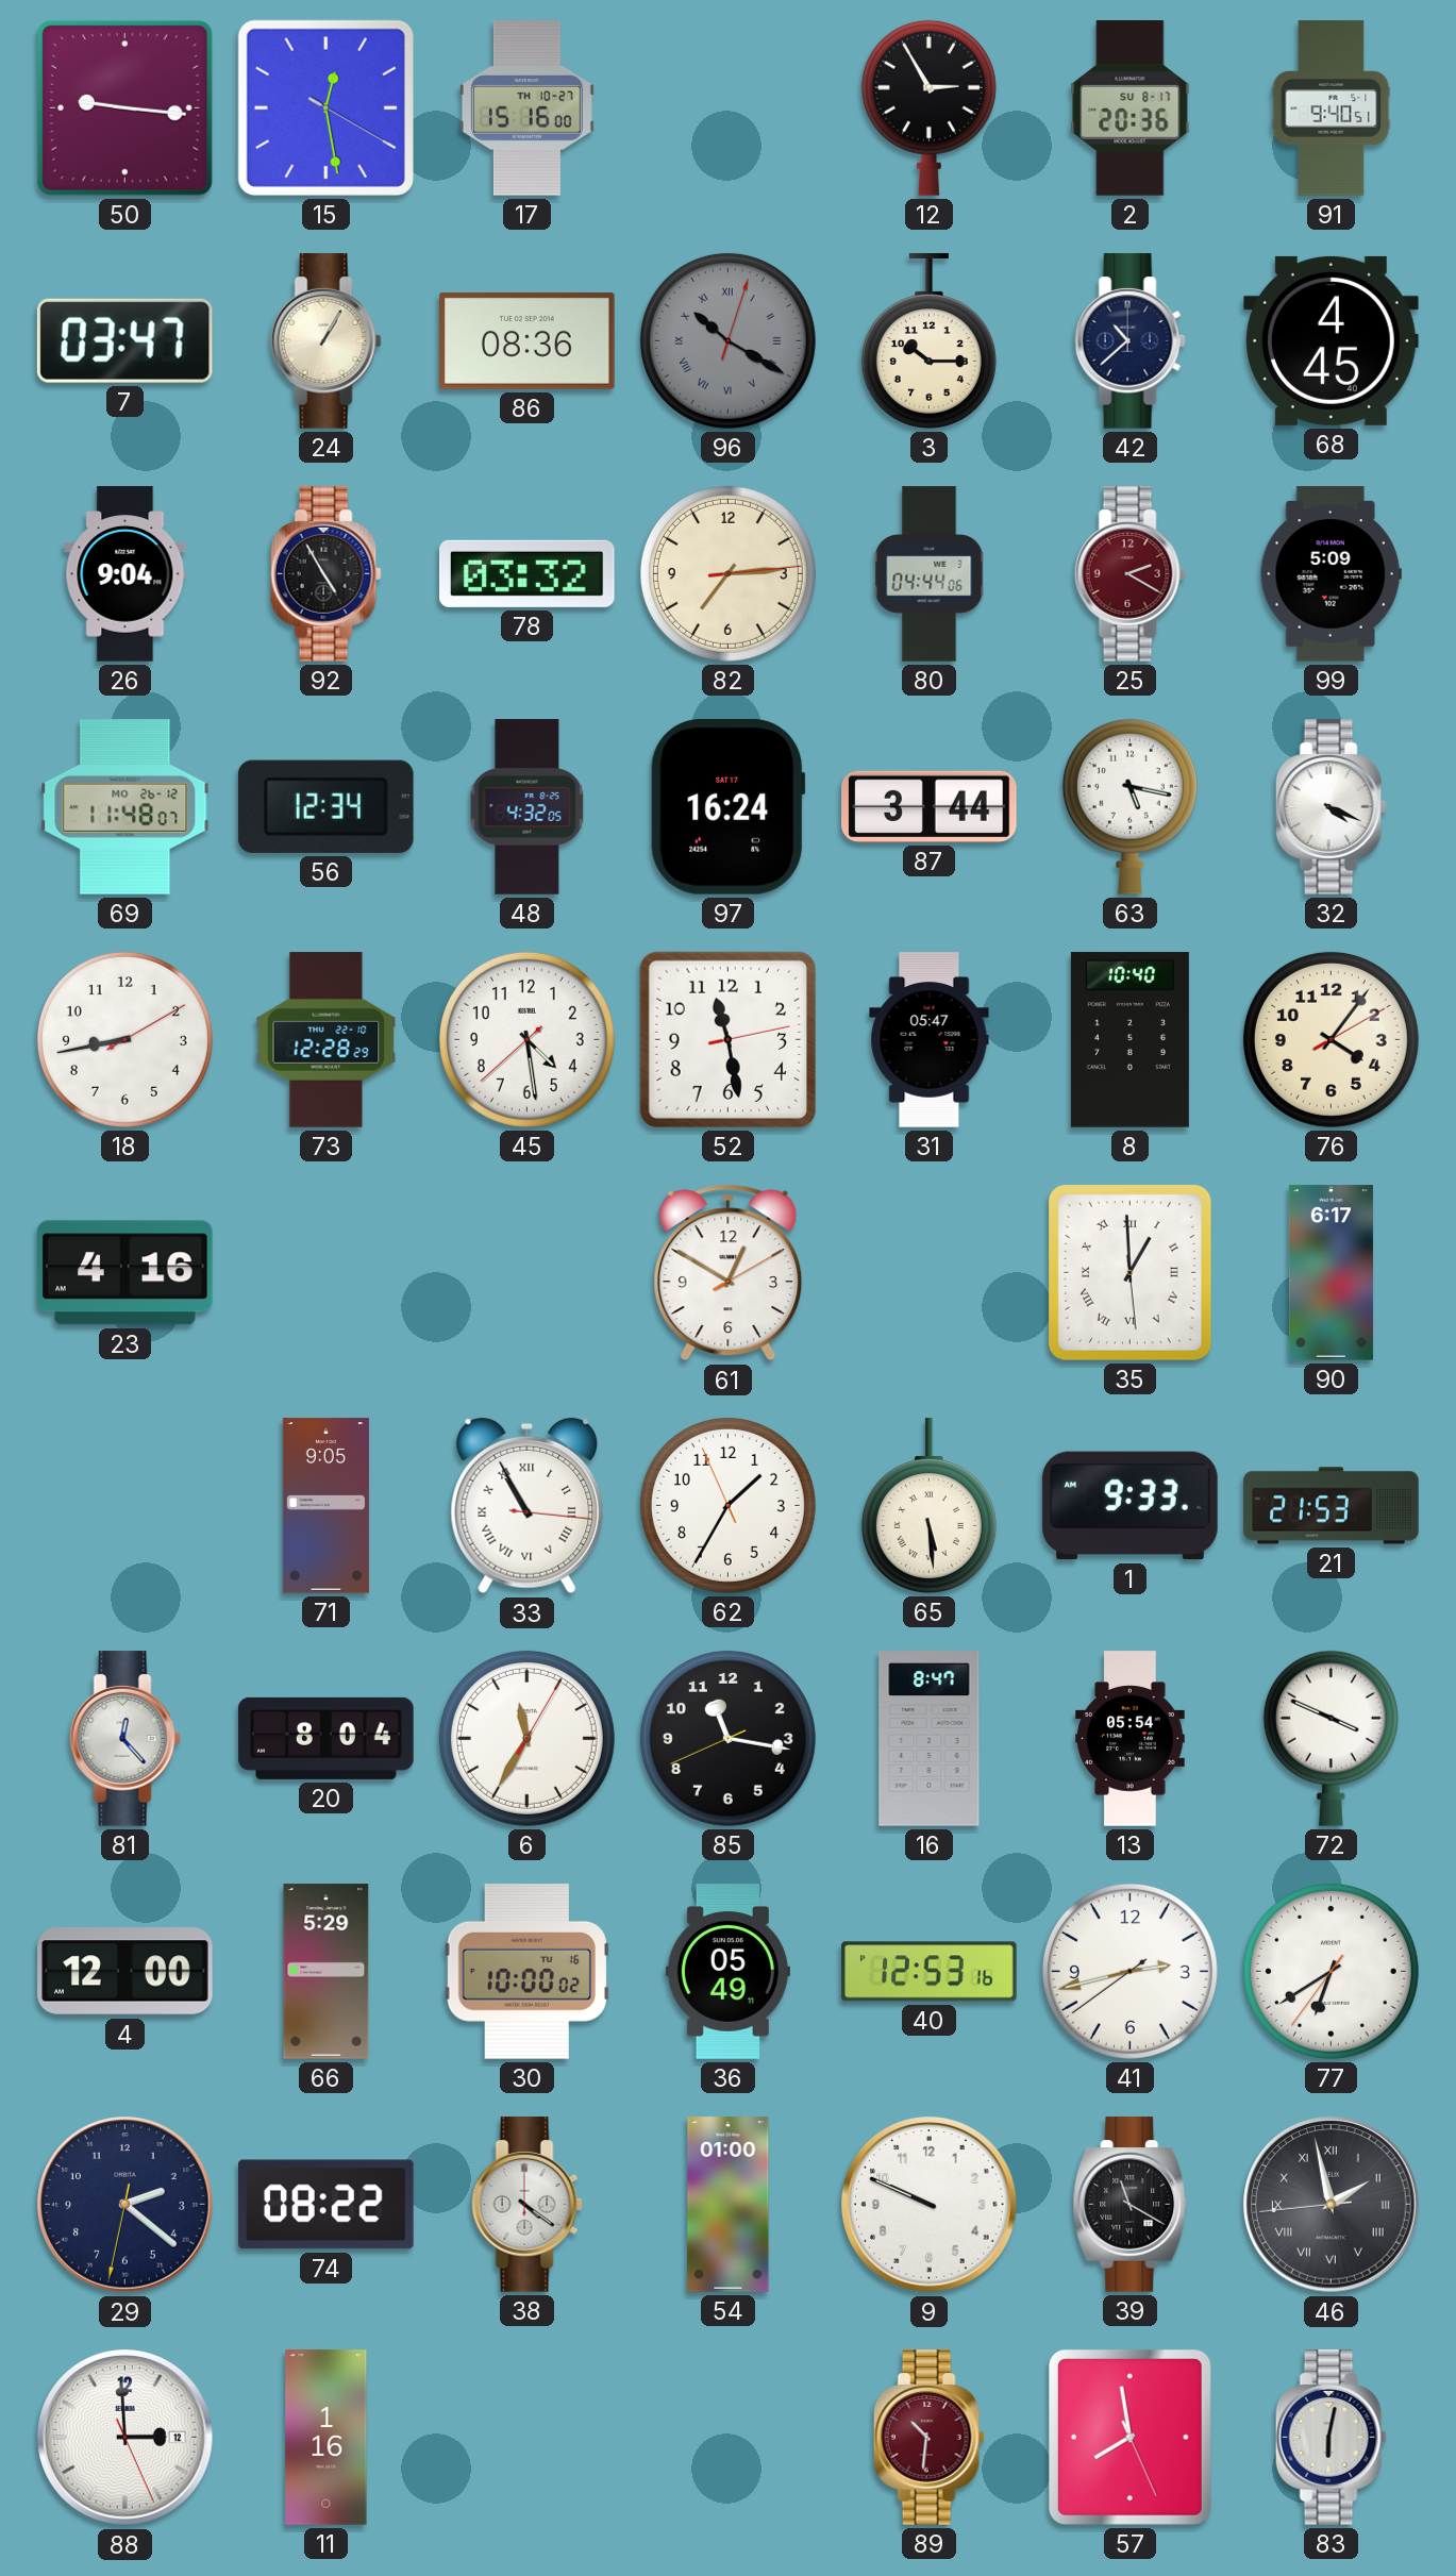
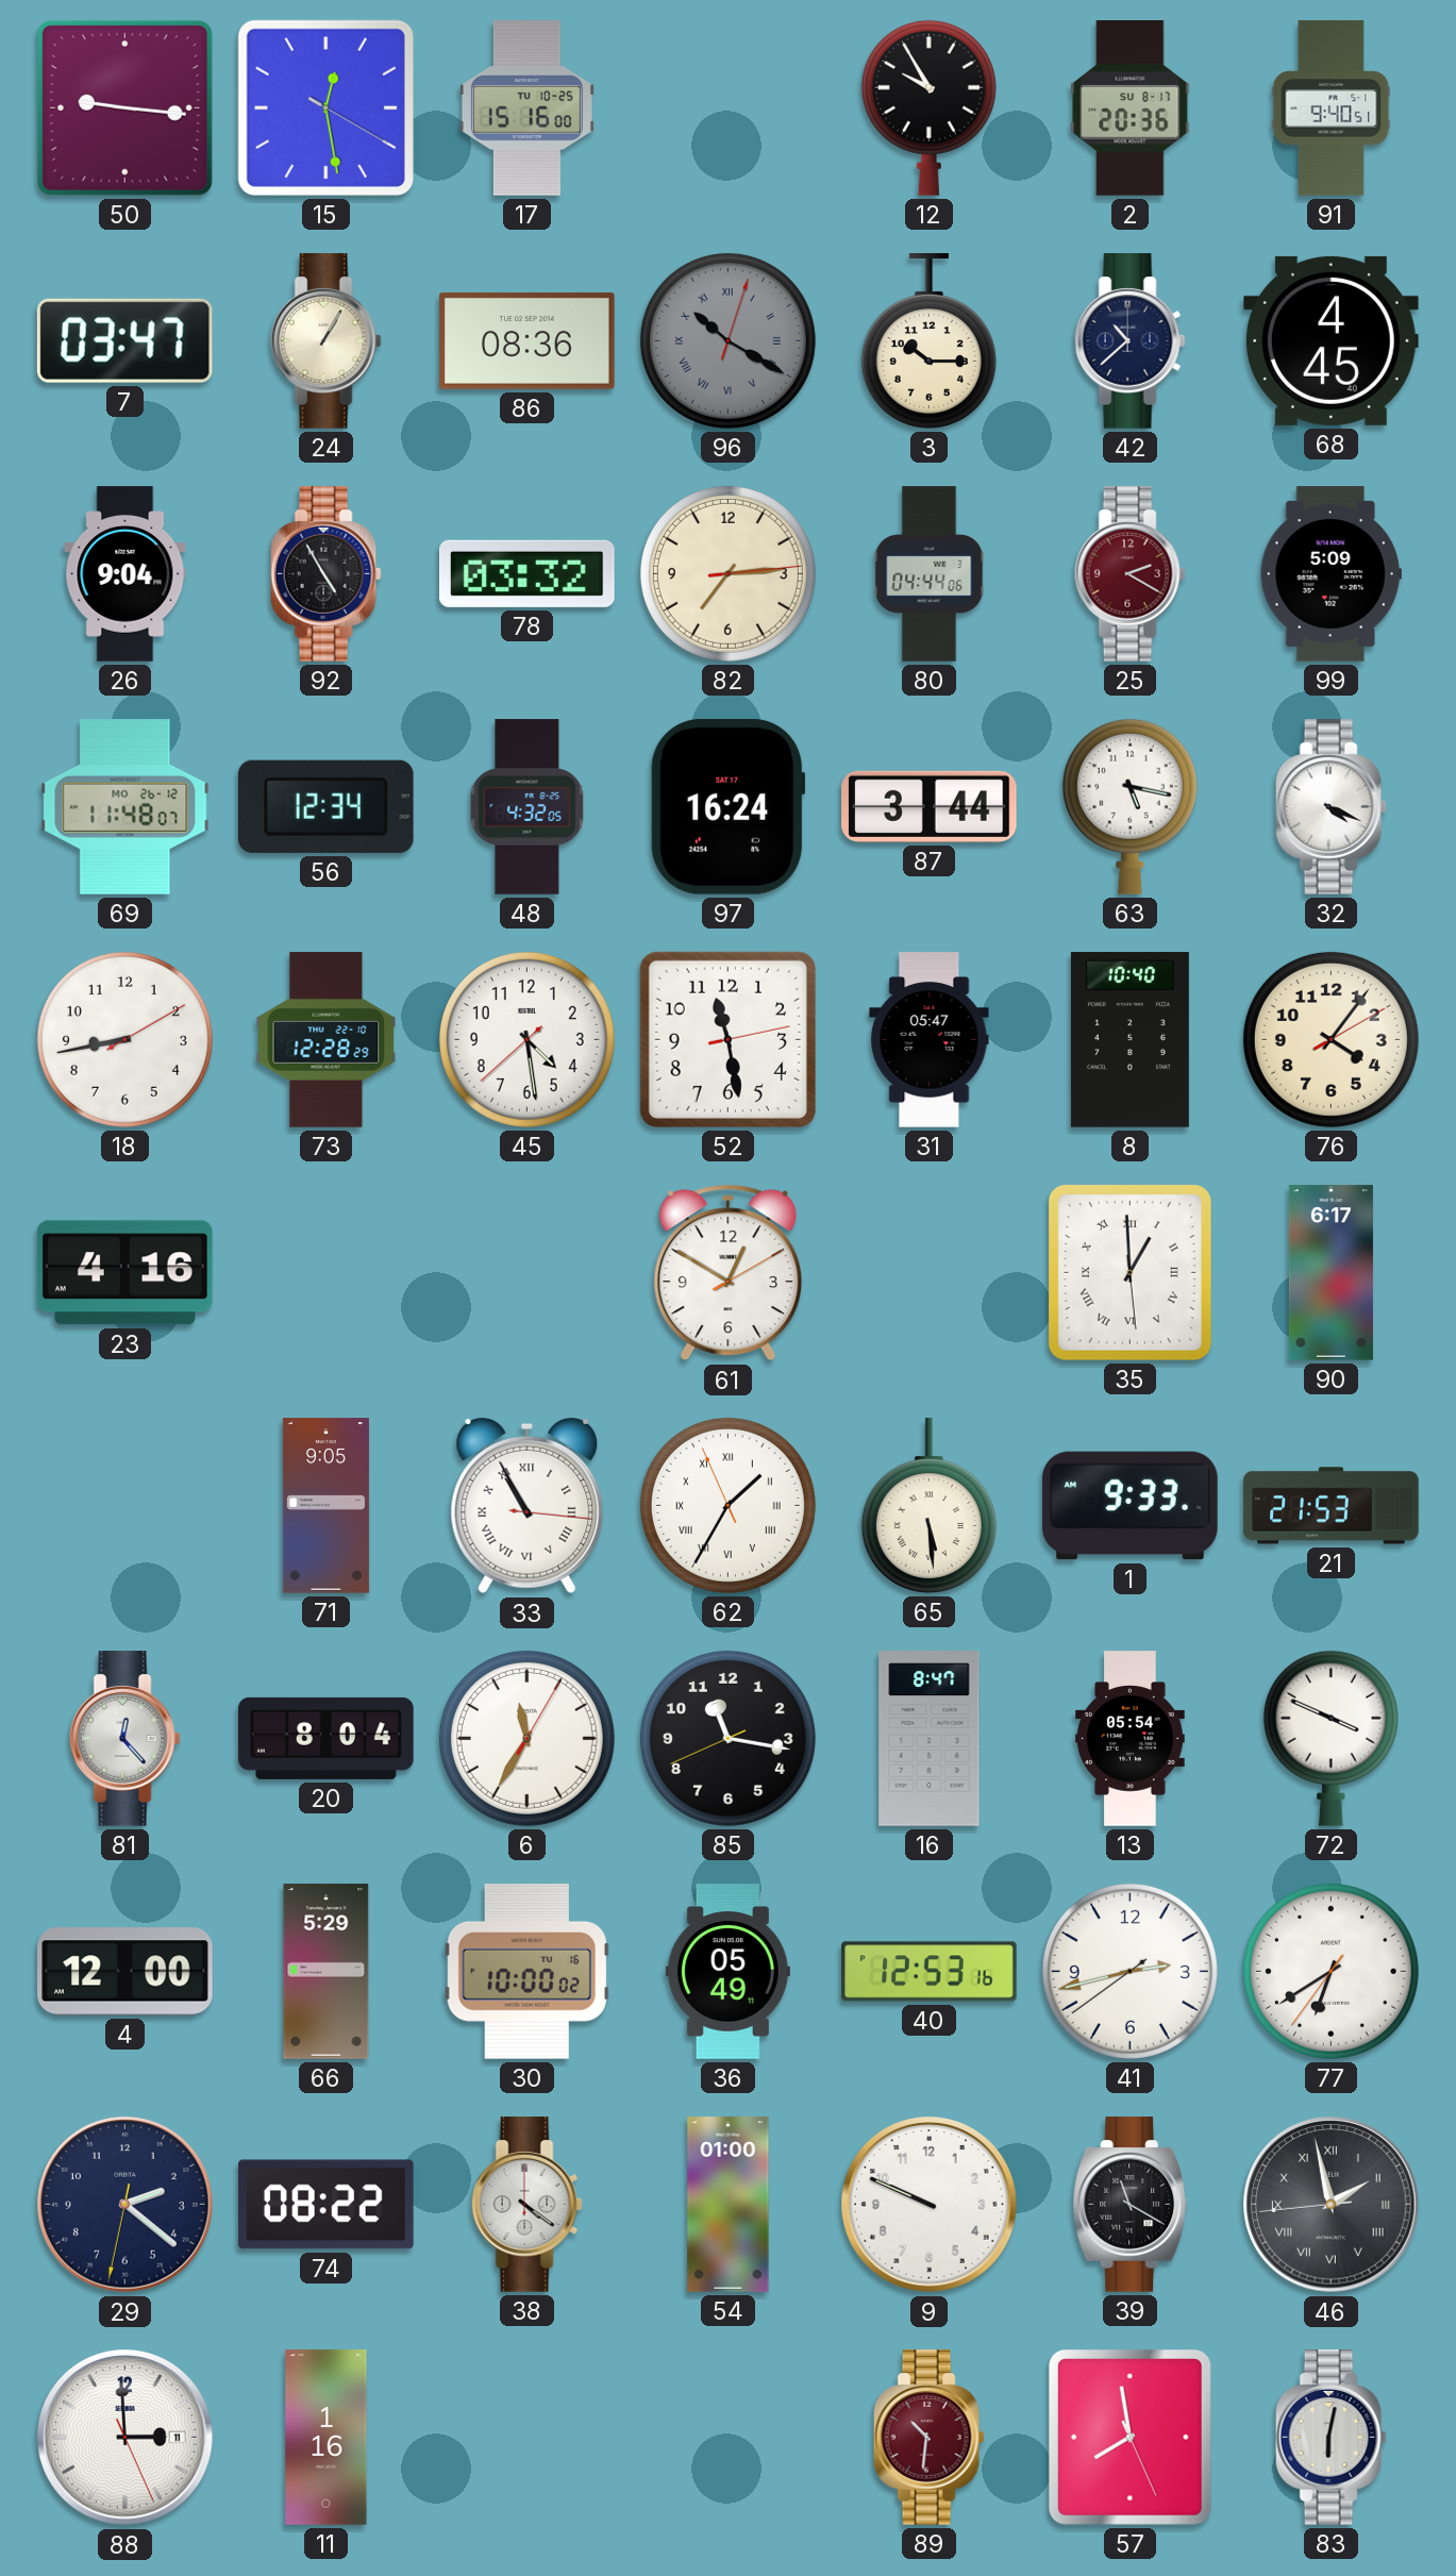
17 date: TH 10-27 -> TU 10-25
12: 2:55 -> 9:55
62 numerals: Arabic -> Roman
88 date: 12 -> 11
